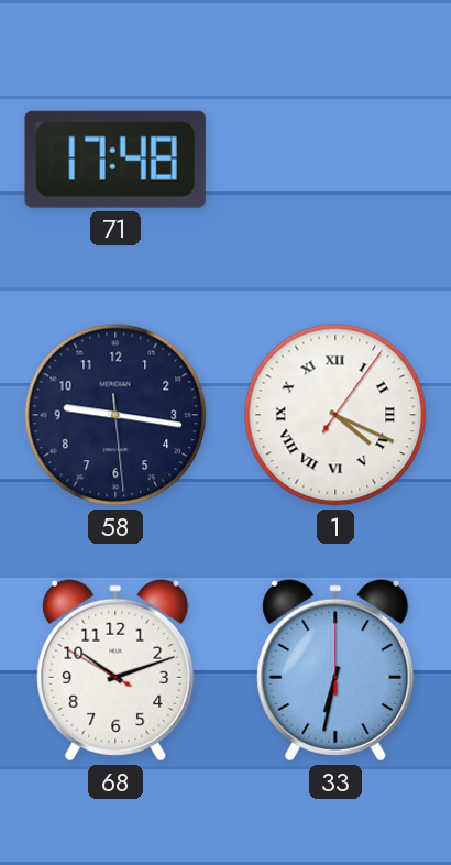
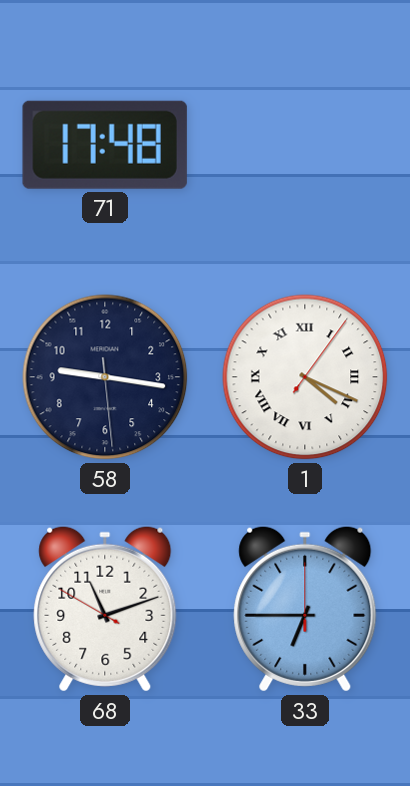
68: 10:11 -> 11:11
33: 6:32 -> 6:45
